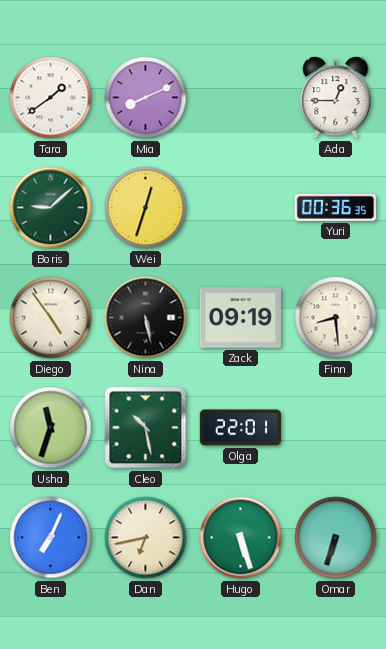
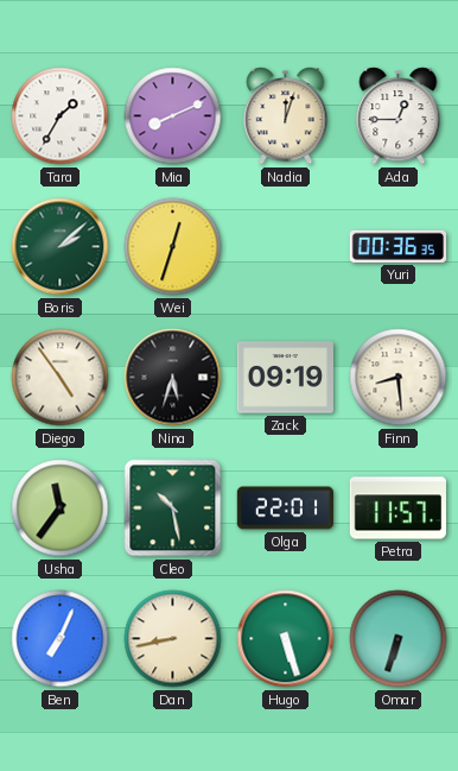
Tara: 1:39 -> 1:35
Nadia: none -> 12:03
Boris: 9:08 -> 2:08
Nina: 5:28 -> 5:33
Usha: 11:33 -> 11:36
Petra: none -> 11:57
Dan: 6:43 -> 8:43
